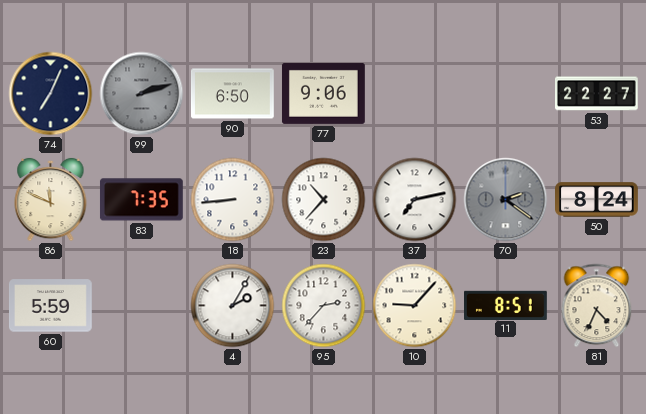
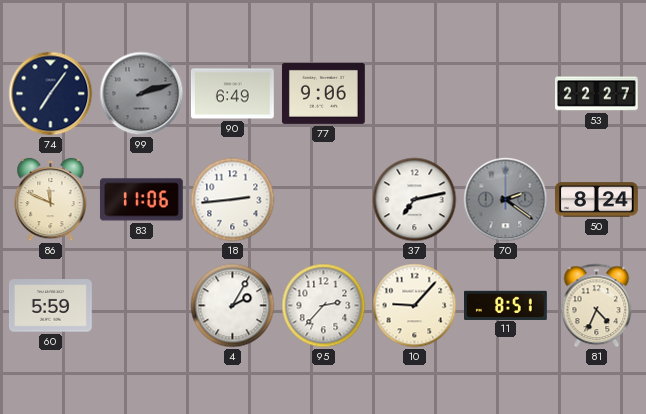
74: 7:04 -> 7:06
90: 6:50 -> 6:49
83: 7:35 -> 11:06
18: 8:44 -> 2:44
23: 10:37 -> none
